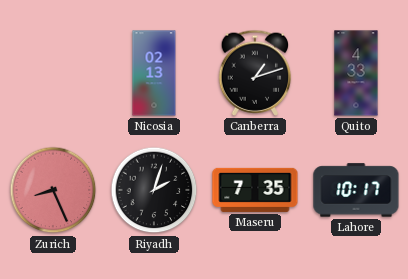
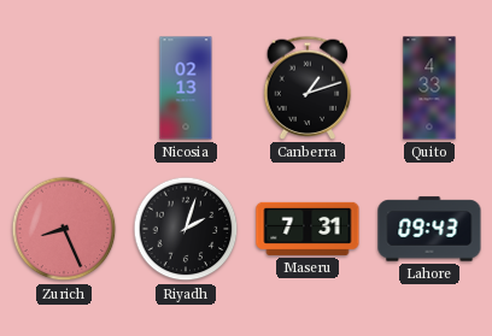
Maseru: 7:35 -> 7:31
Lahore: 10:17 -> 09:43
